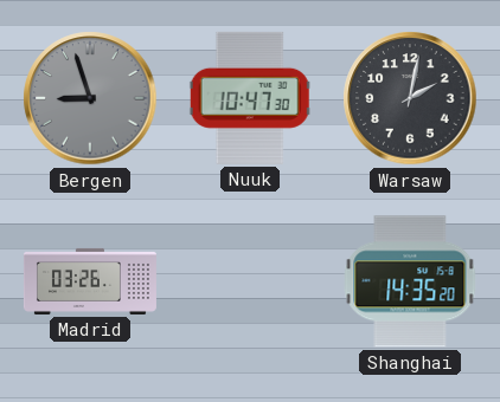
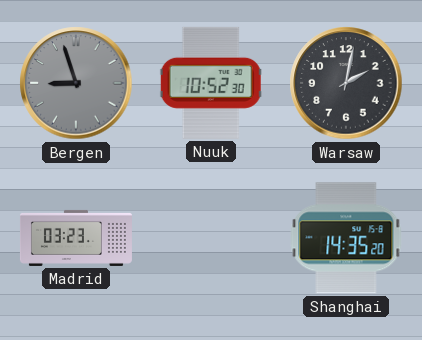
Nuuk: 10:47 -> 10:52
Madrid: 03:26 -> 03:23
